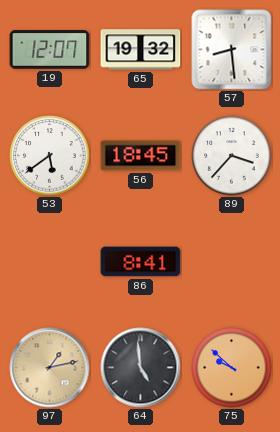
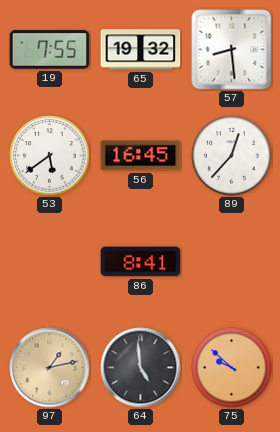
19: 12:07 -> 7:55
56: 18:45 -> 16:45
89: 3:37 -> 12:37
